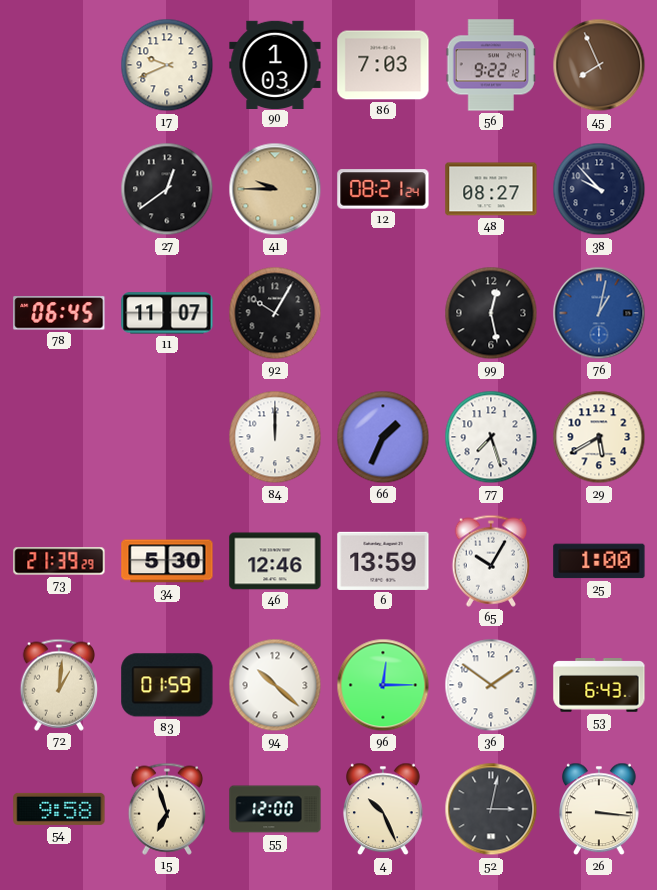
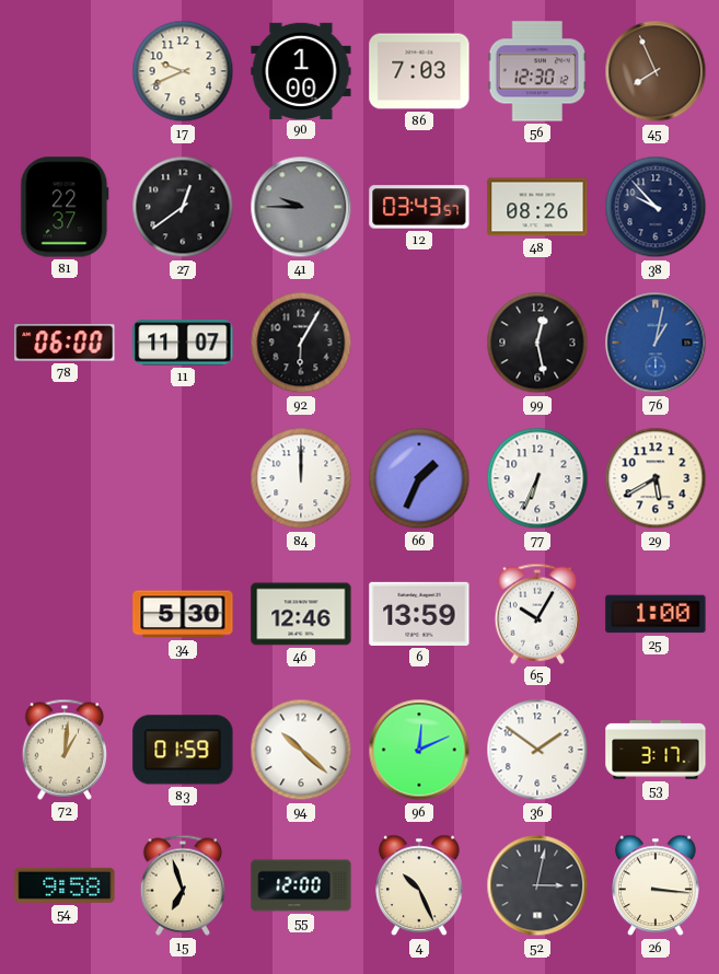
90: 1:03 -> 1:00
56: 9:22 -> 12:30
81: none -> 22:37
41 dial: champagne -> grey
12: 08:21 -> 03:43
48: 08:27 -> 08:26
78: 06:45 -> 06:00
92: 10:05 -> 6:05
77: 7:27 -> 6:34
73: 21:39 -> none
96: 12:15 -> 12:11
53: 6:43 -> 3:17
